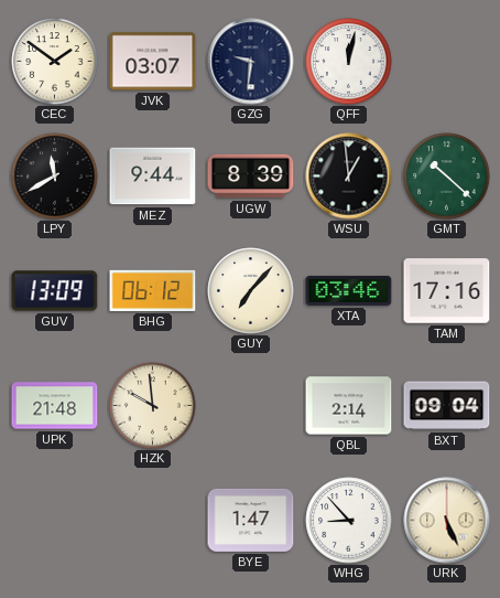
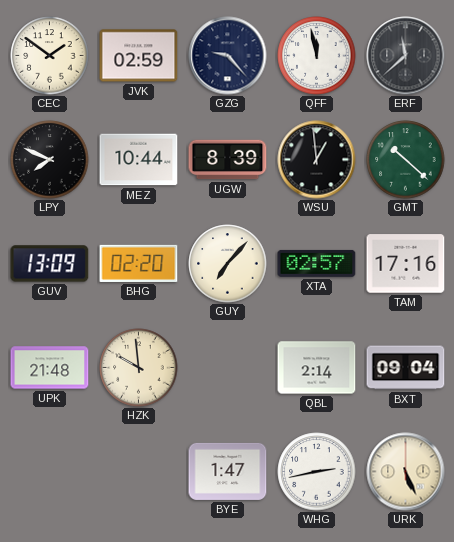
JVK: 03:07 -> 02:59
GZG: 9:31 -> 9:23
QFF: 12:02 -> 11:58
ERF: none -> 11:38
LPY: 11:40 -> 7:49
MEZ: 9:44 -> 10:44
BHG: 06:12 -> 02:20
XTA: 03:46 -> 02:57
WHG: 8:53 -> 2:43
